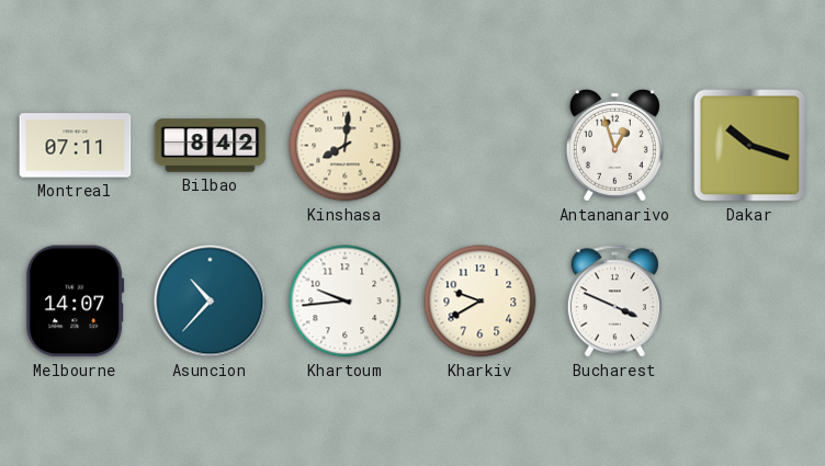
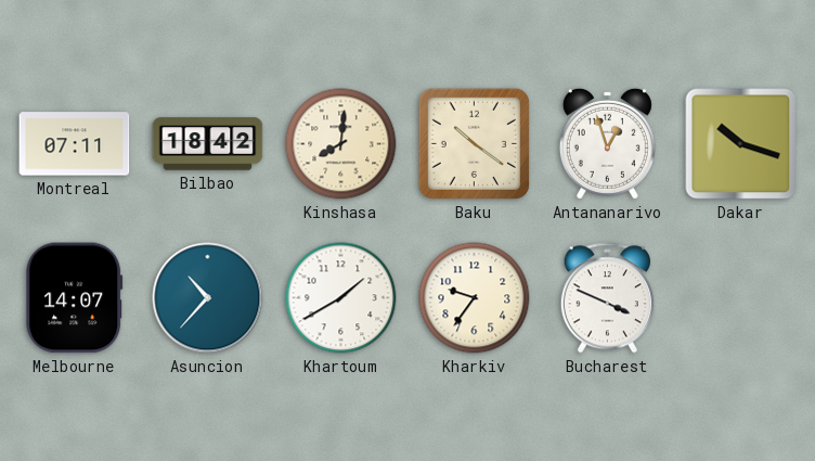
Bilbao: 8:42 -> 18:42
Baku: none -> 10:21
Khartoum: 9:44 -> 1:40
Kharkiv: 9:40 -> 9:36
